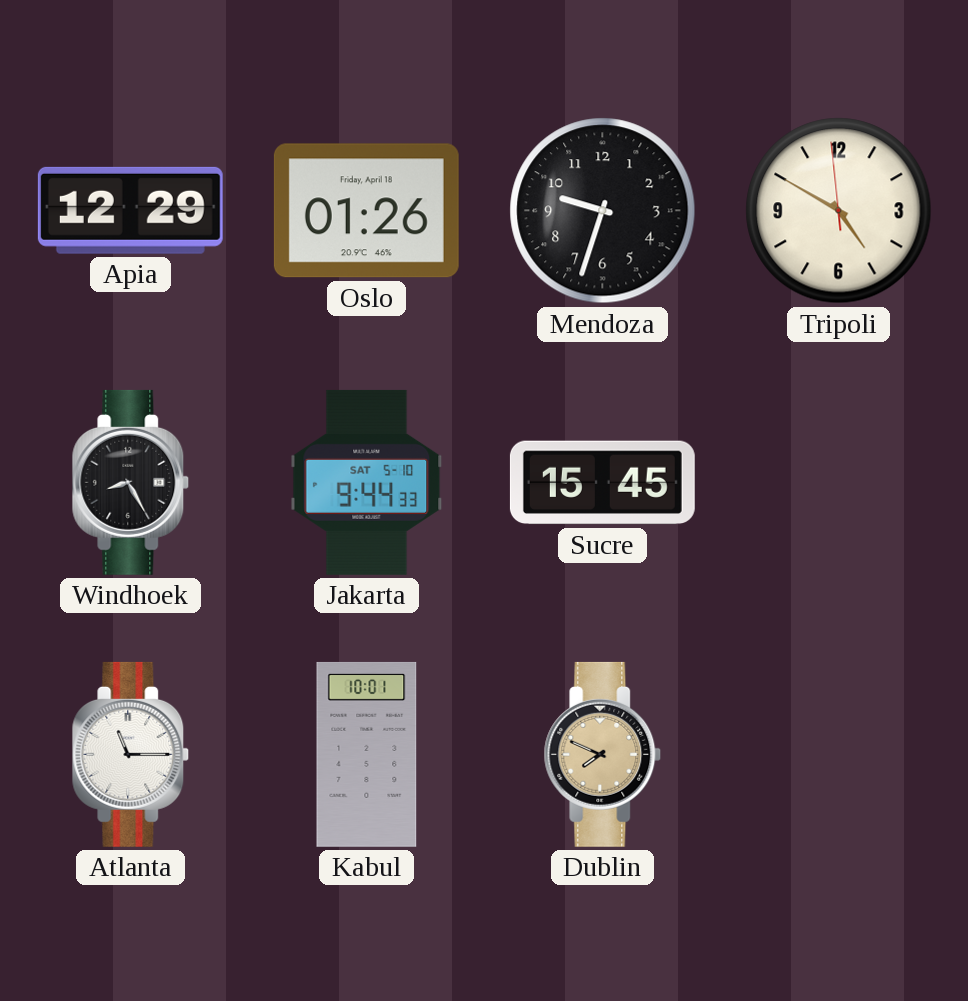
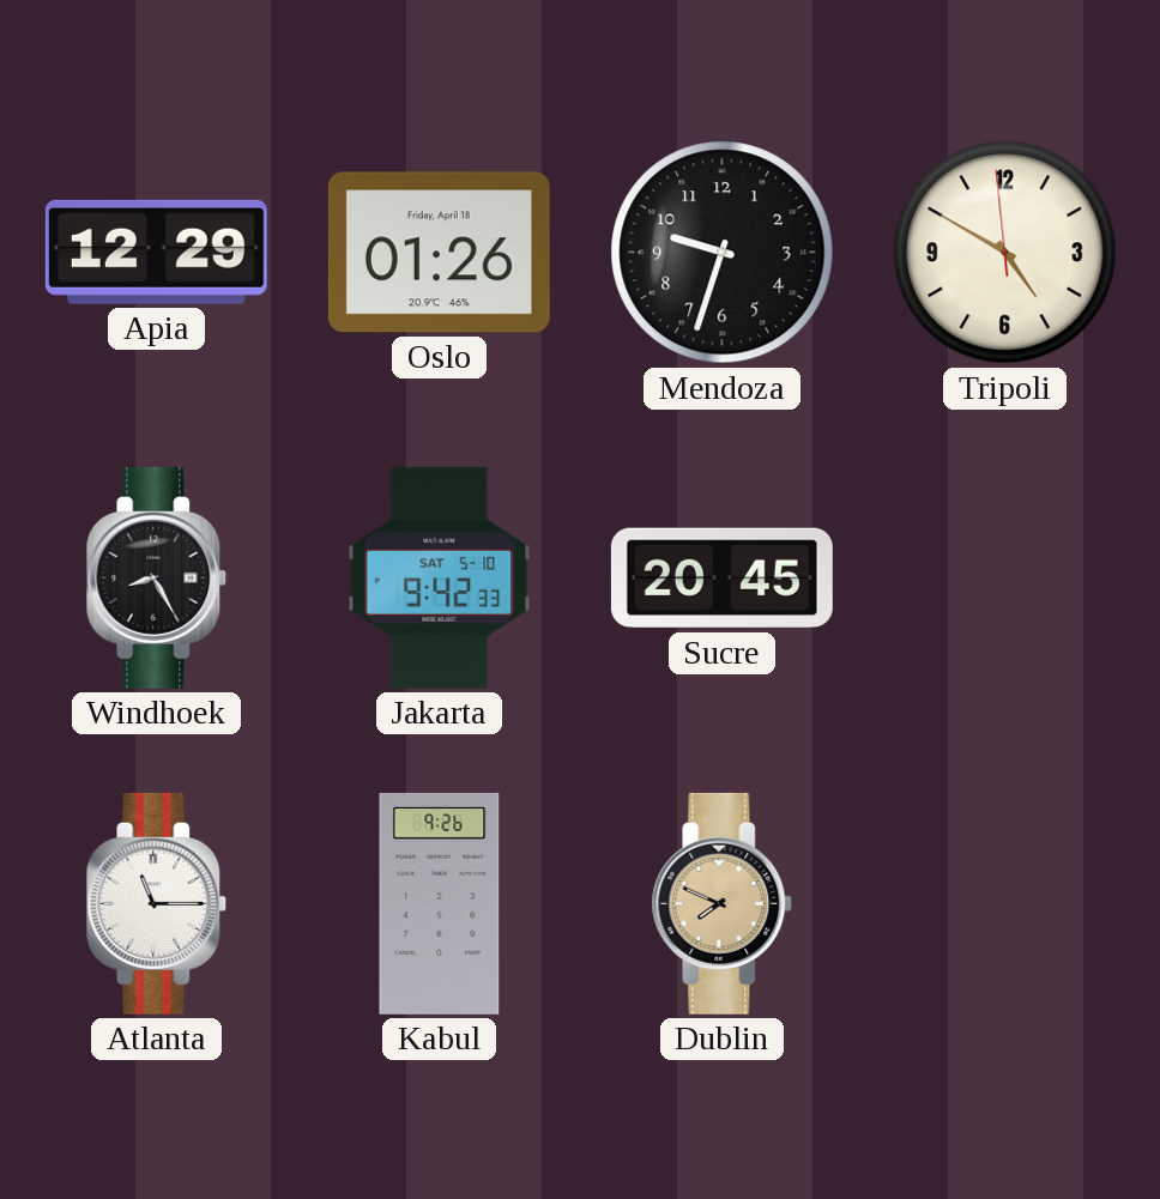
Jakarta: 9:44 -> 9:42
Sucre: 15:45 -> 20:45
Kabul: 10:01 -> 9:26
